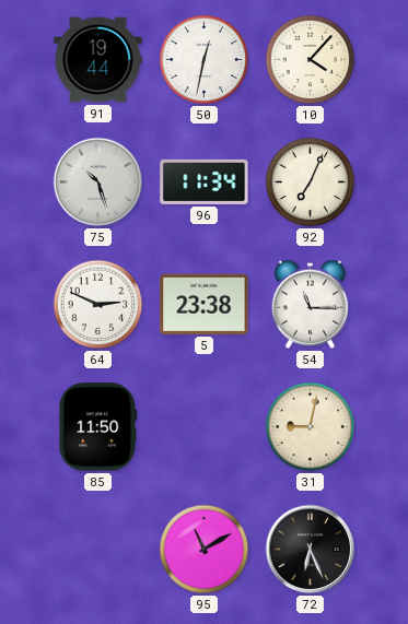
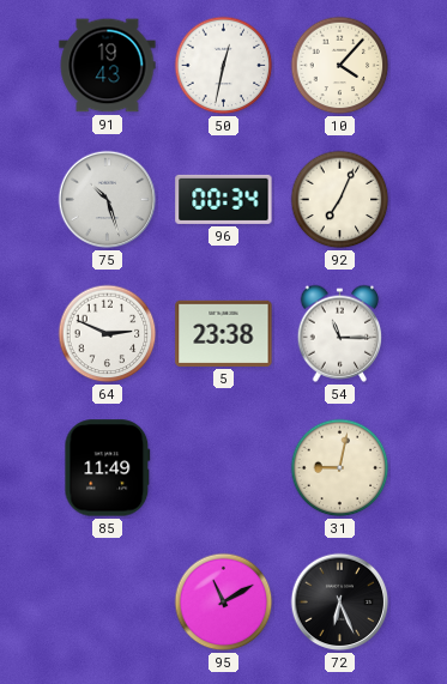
91: 19:44 -> 19:43
96: 11:34 -> 00:34
85: 11:50 -> 11:49
